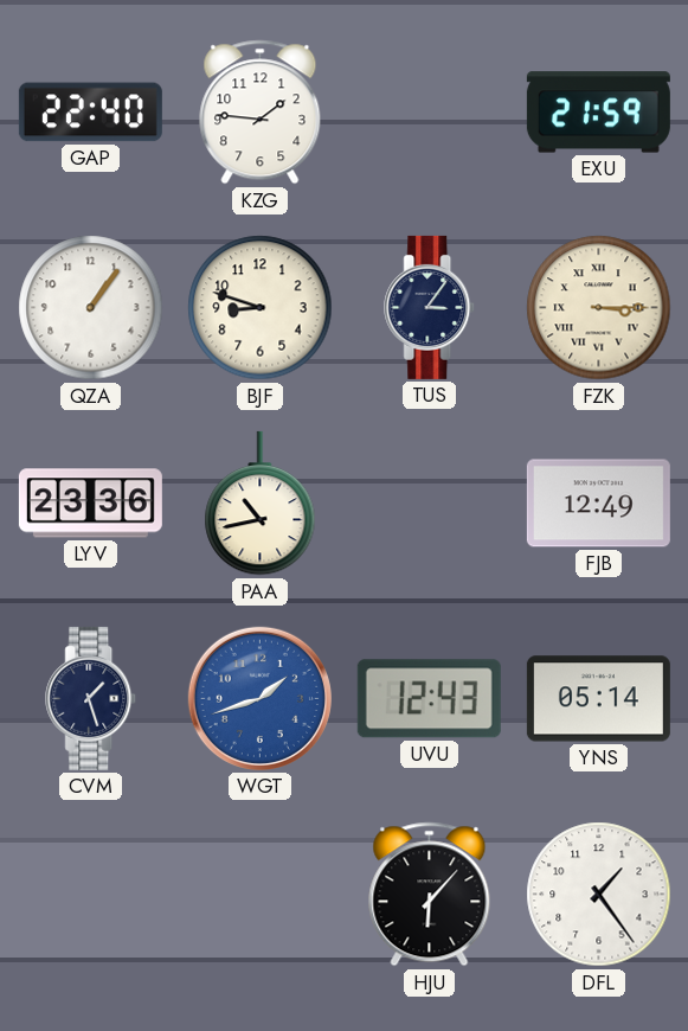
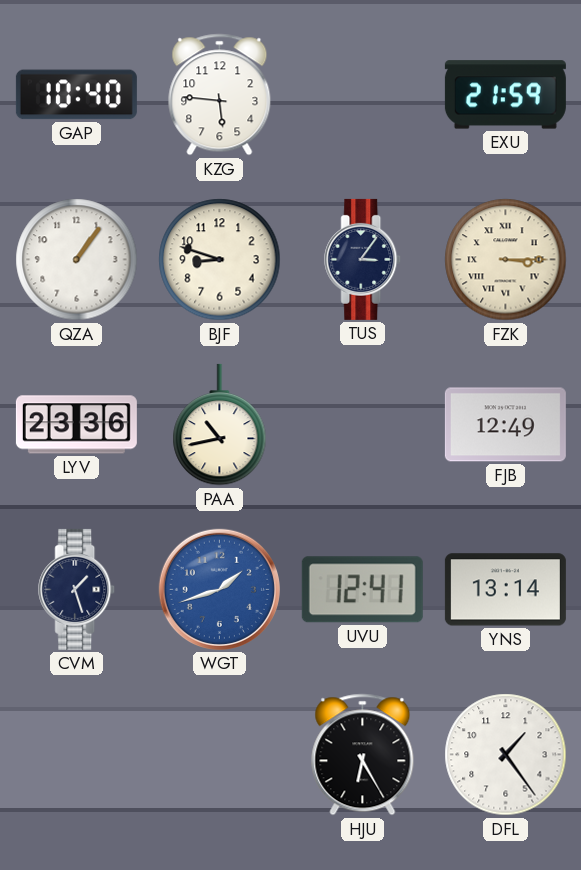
GAP: 22:40 -> 10:40
KZG: 1:46 -> 5:46
UVU: 12:43 -> 12:41
YNS: 05:14 -> 13:14
HJU: 6:07 -> 6:25
